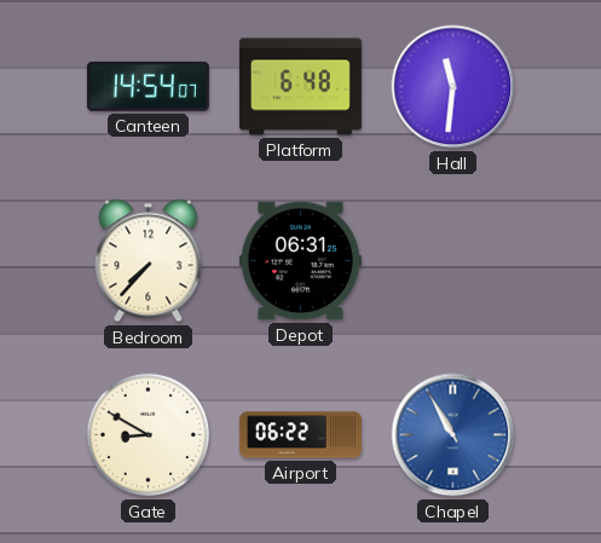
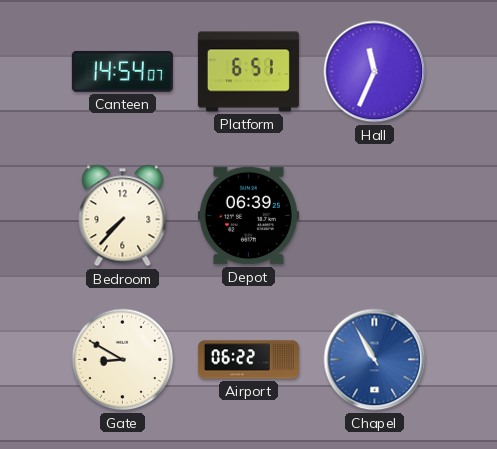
Platform: 6:48 -> 6:51
Hall: 11:31 -> 11:34
Depot: 06:31 -> 06:39
